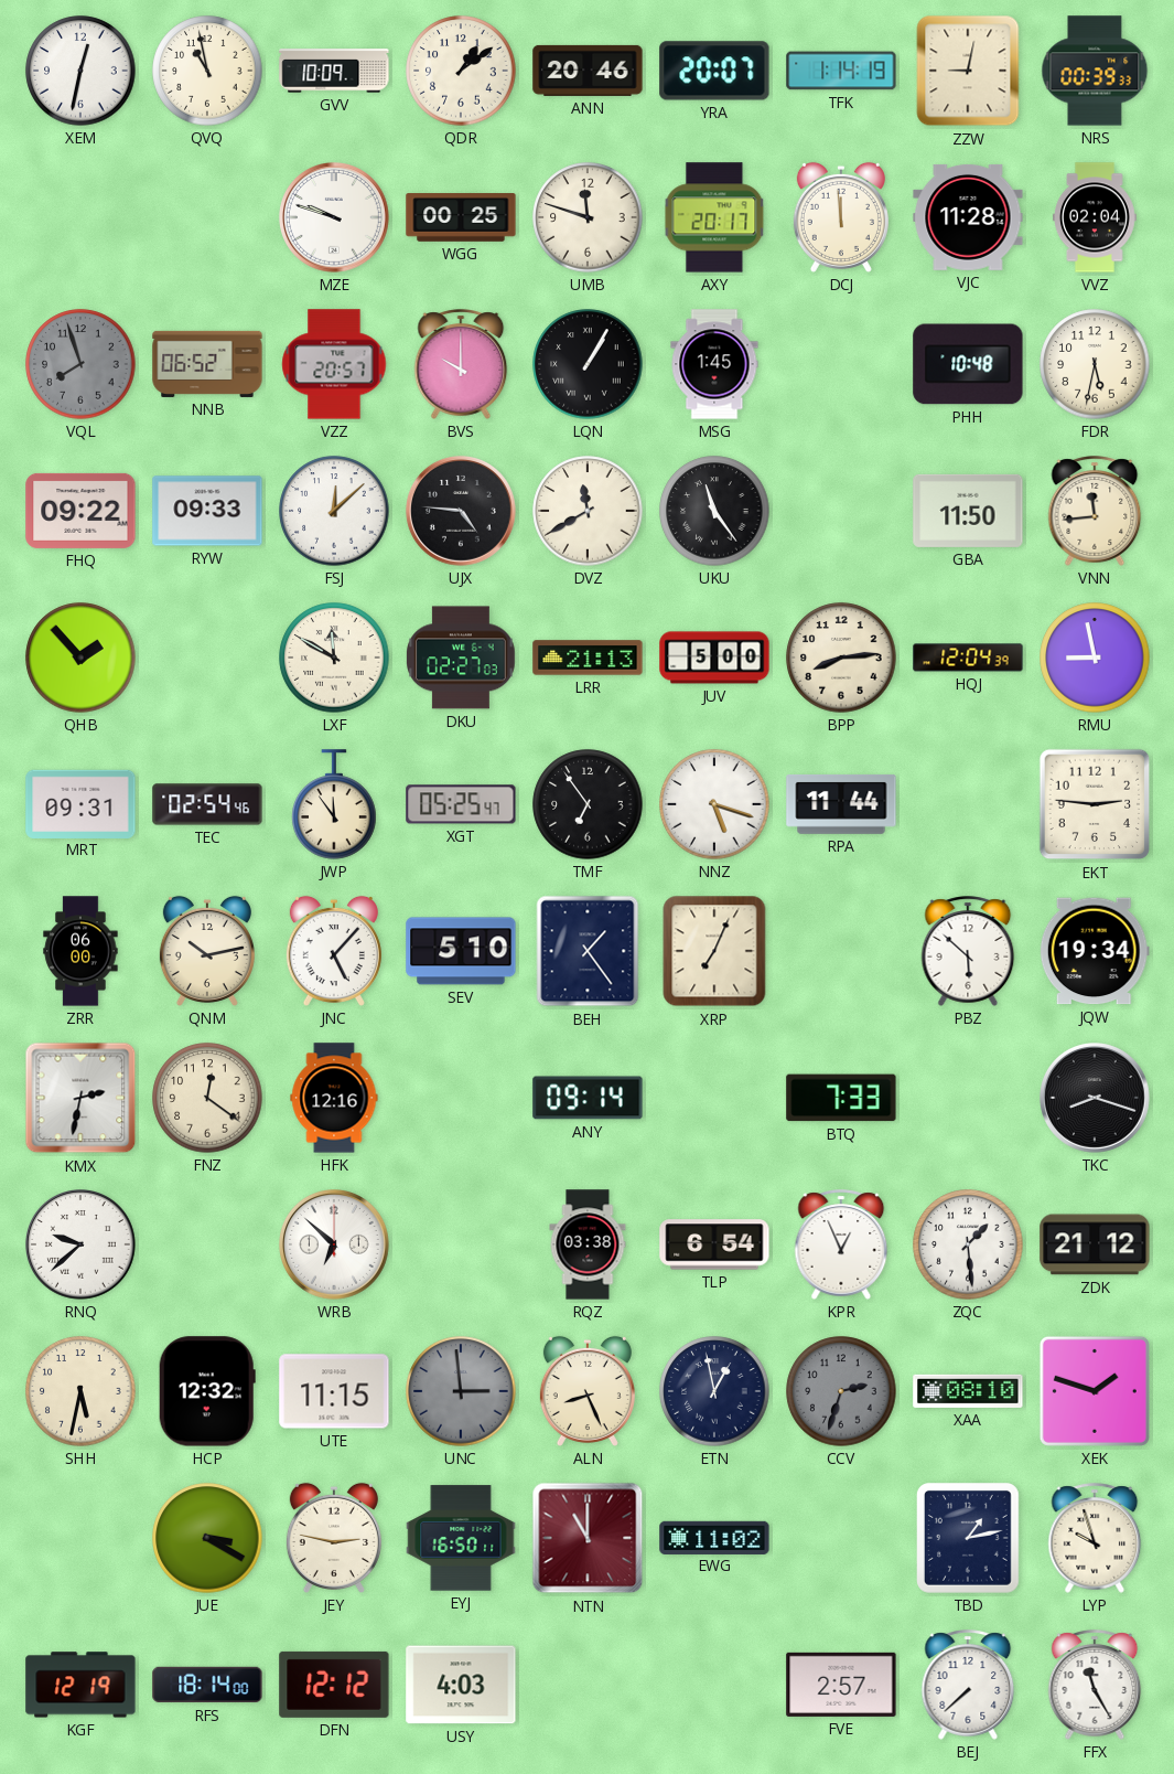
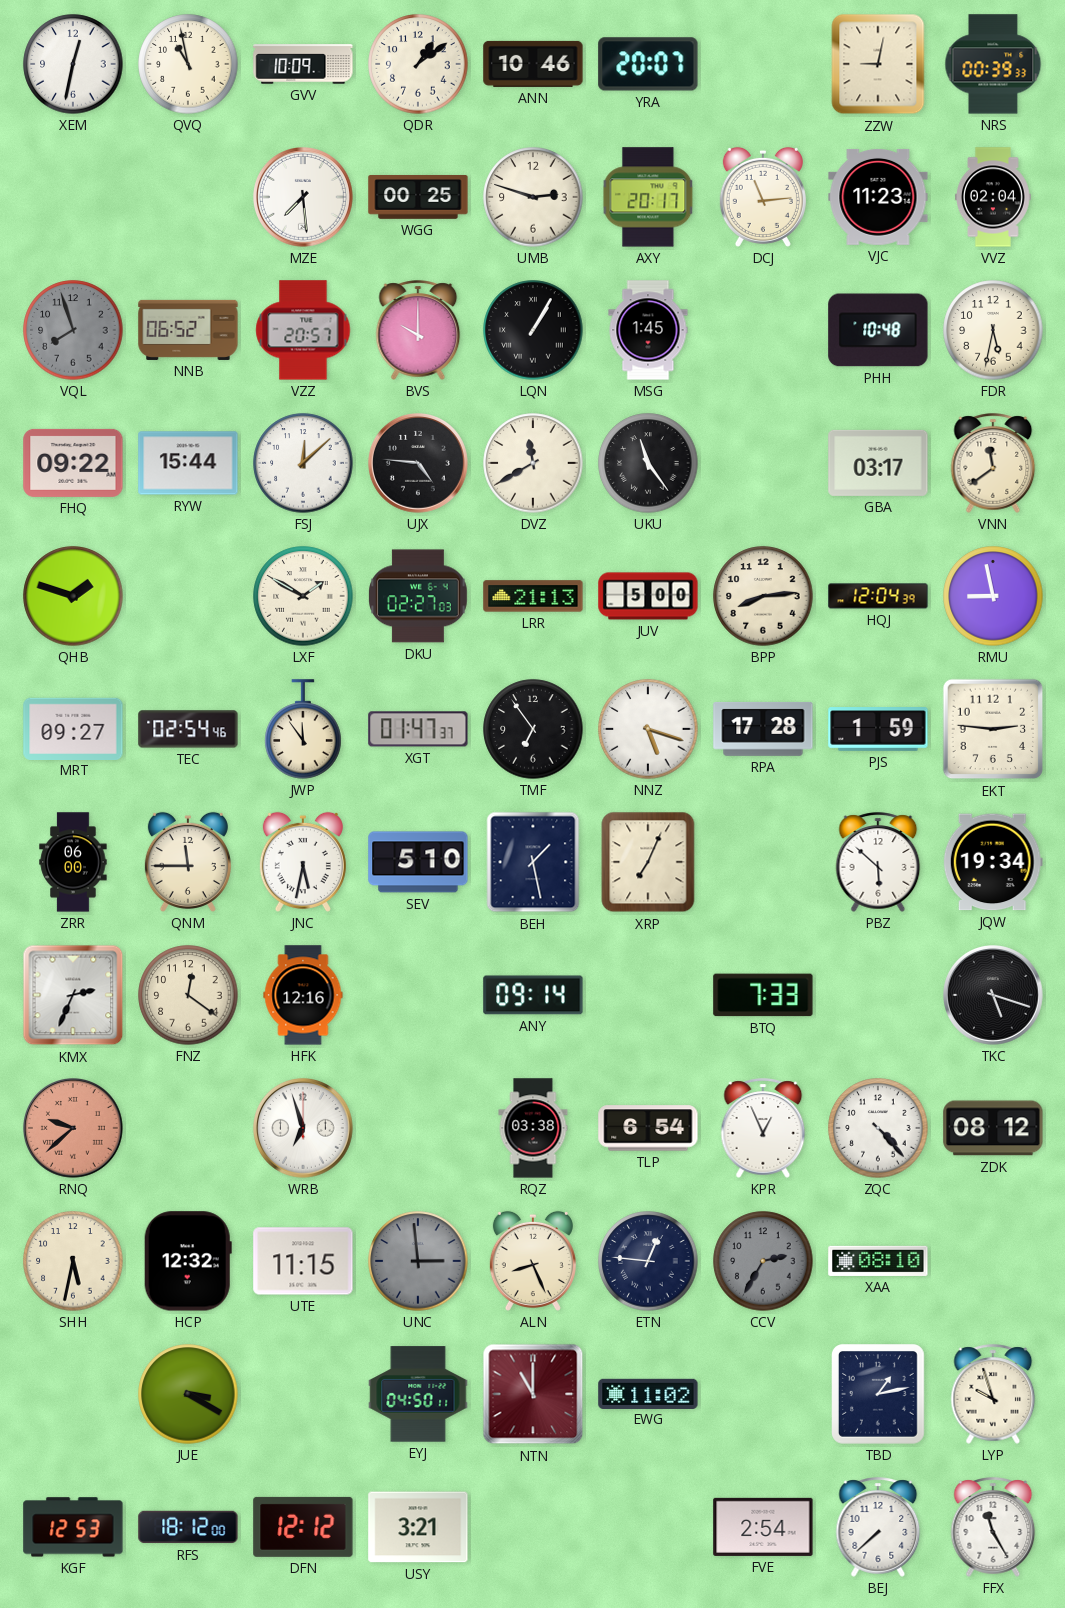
ANN: 20:46 -> 10:46
TFK: 1:14 -> none
MZE: 9:48 -> 7:29
UMB: 11:48 -> 2:48
DCJ: 11:59 -> 11:14
VJC: 11:28 -> 11:23
RYW: 09:33 -> 15:44
GBA: 11:50 -> 03:17
VNN: 11:44 -> 11:39
QHB: 1:53 -> 1:48
LXF: 11:50 -> 1:50
MRT: 09:31 -> 09:27
XGT: 05:25 -> 01:47
RPA: 11:44 -> 17:28
PJS: none -> 1:59
QNM: 10:13 -> 11:45
JNC: 5:07 -> 5:32
BEH: 1:24 -> 1:28
KMX: 2:32 -> 2:34
TKC: 8:18 -> 5:18
RNQ dial: white -> salmon
WRB: 6:52 -> 6:57
ZQC: 1:29 -> 4:23
ZDK: 21:12 -> 08:12
ETN: 12:58 -> 12:46
CCV: 2:33 -> 2:35
XEK: 1:48 -> none
JEY: 2:47 -> none
EYJ: 16:50 -> 04:50
KGF: 12:19 -> 12:53
RFS: 18:14 -> 18:12
USY: 4:03 -> 3:21
FVE: 2:57 -> 2:54
